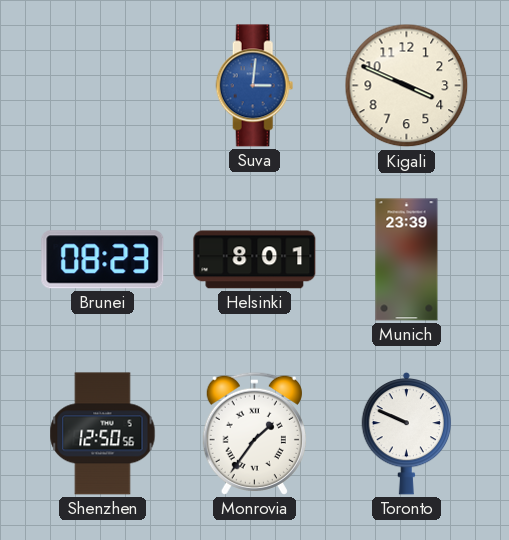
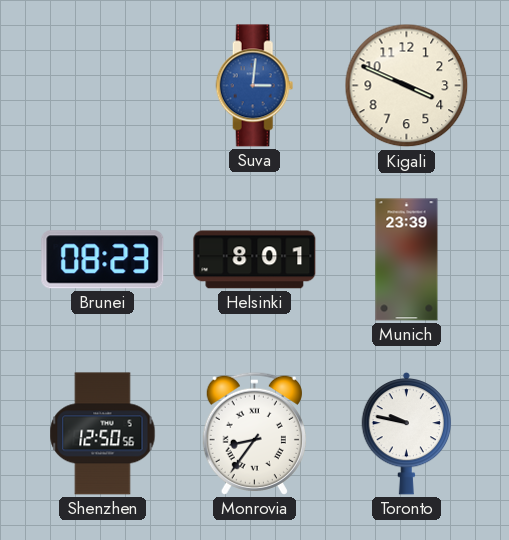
Monrovia: 1:36 -> 8:36
Toronto: 9:49 -> 9:47
